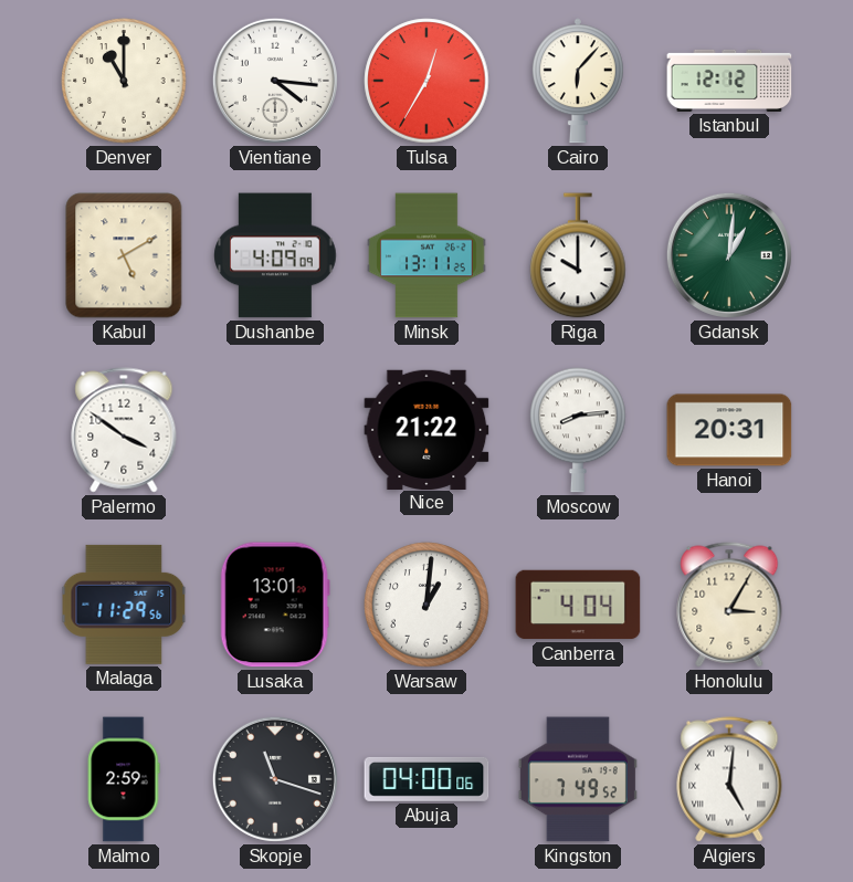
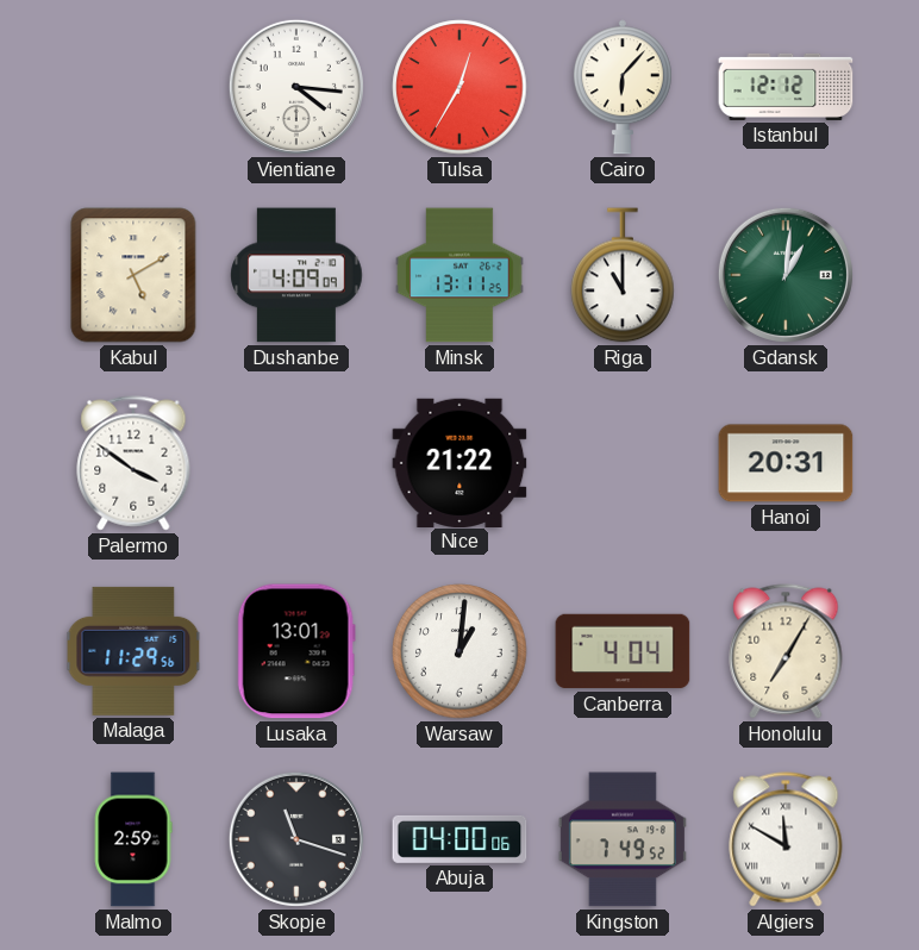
Denver: 11:00 -> none
Riga: 10:00 -> 11:00
Moscow: 8:14 -> none
Honolulu: 3:05 -> 7:05
Algiers: 5:01 -> 11:50
